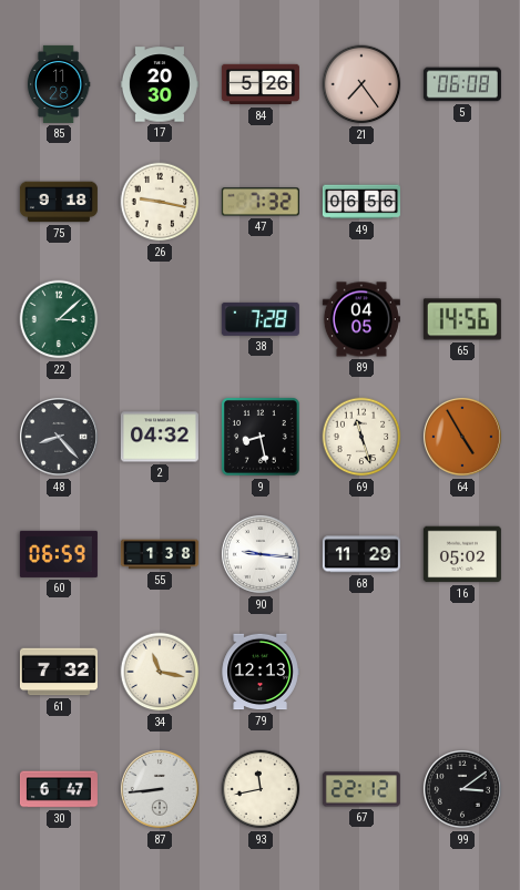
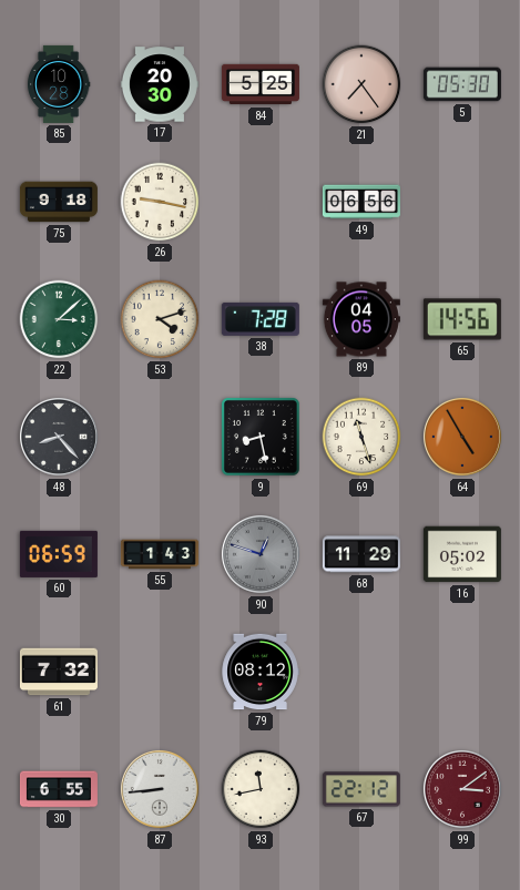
85: 11:28 -> 10:28
84: 5:26 -> 5:25
5: 06:08 -> 05:30
47: 7:32 -> none
53: none -> 4:12
2: 04:32 -> none
55: 1:38 -> 1:43
90: 9:16 -> 12:48
90 dial: white -> grey
34: 11:17 -> none
79: 12:13 -> 08:12
30: 6:47 -> 6:55
99 dial: black -> burgundy
